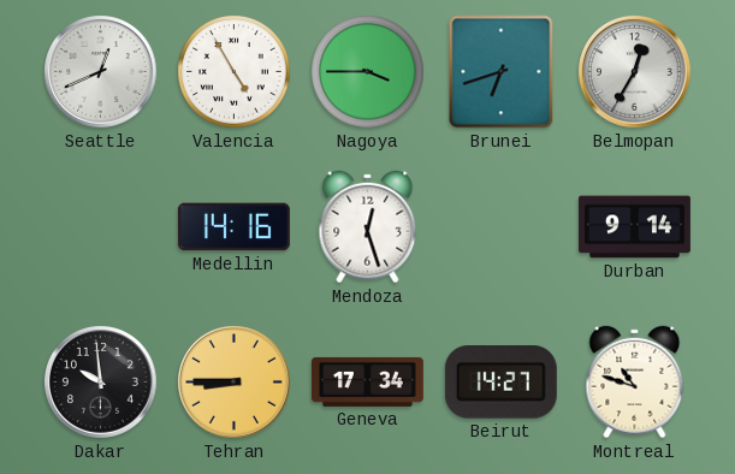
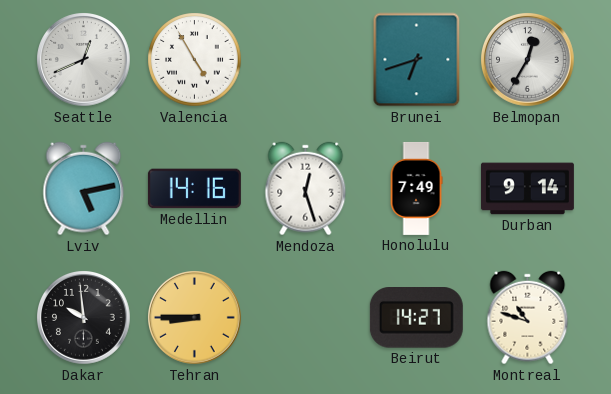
Nagoya: 3:45 -> none
Lviv: none -> 5:13
Honolulu: none -> 7:49
Geneva: 17:34 -> none
